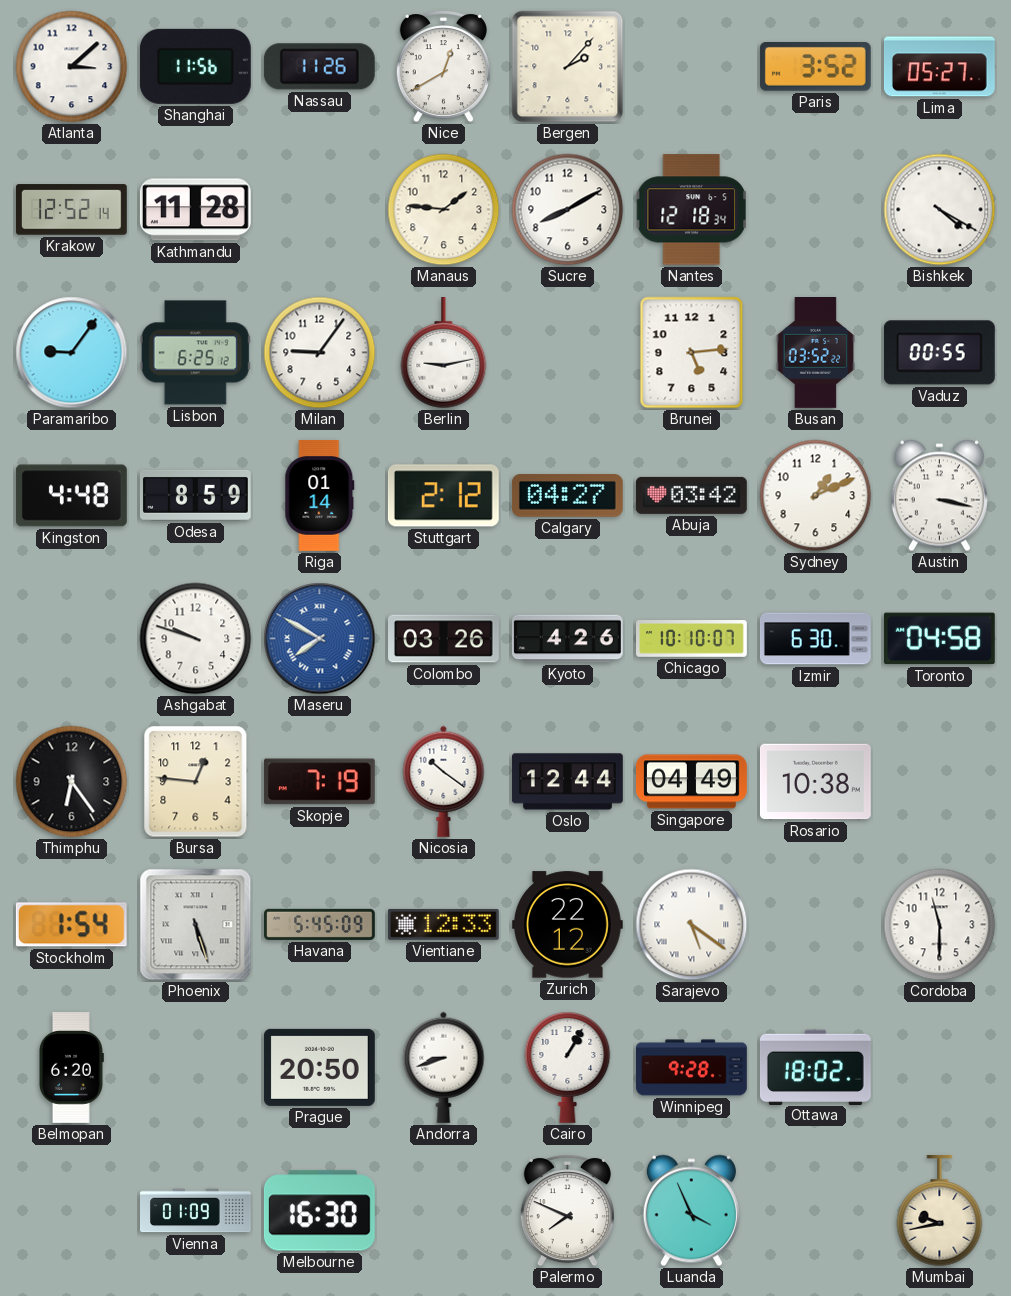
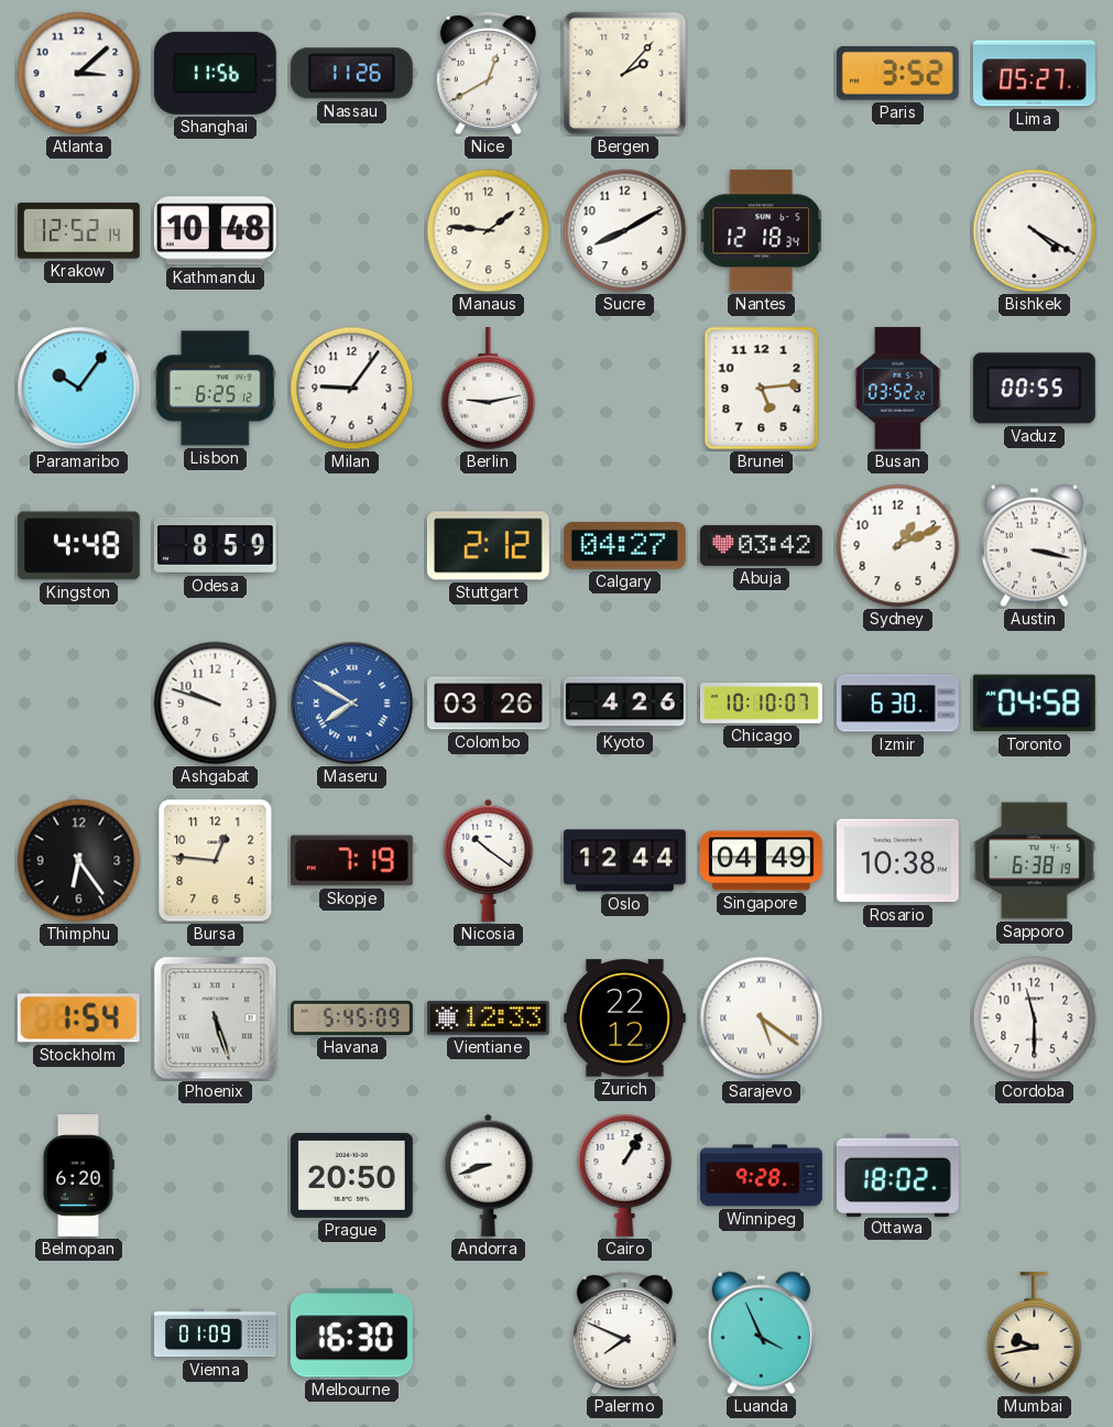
Kathmandu: 11:28 -> 10:48
Paramaribo: 9:06 -> 10:06
Riga: 01:14 -> none
Sapporo: none -> 6:38
